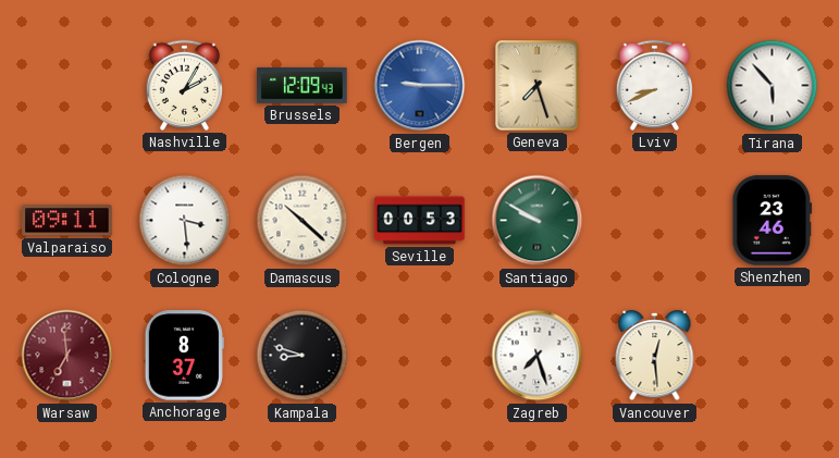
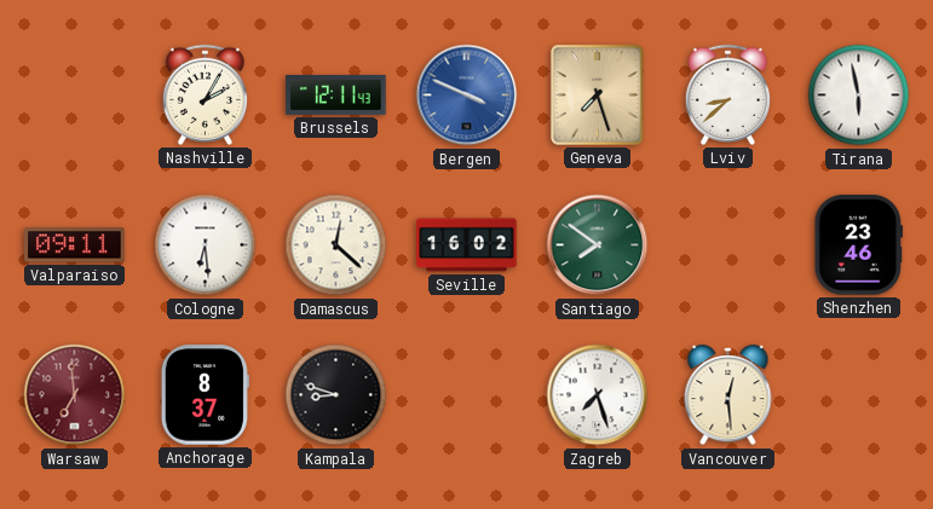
Brussels: 12:09 -> 12:11
Bergen: 9:15 -> 3:49
Lviv: 8:41 -> 8:38
Tirana: 5:53 -> 5:58
Cologne: 3:29 -> 6:29
Damascus: 10:22 -> 12:22
Seville: 00:53 -> 16:02
Santiago: 9:50 -> 7:51
